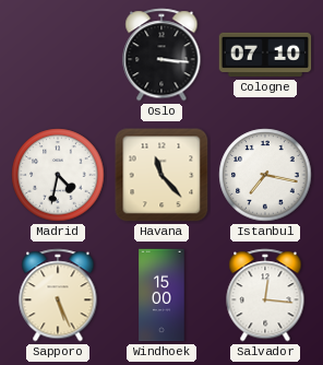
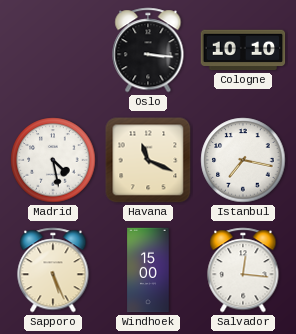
Cologne: 07:10 -> 10:10
Madrid: 4:32 -> 4:28
Havana: 11:23 -> 11:19
